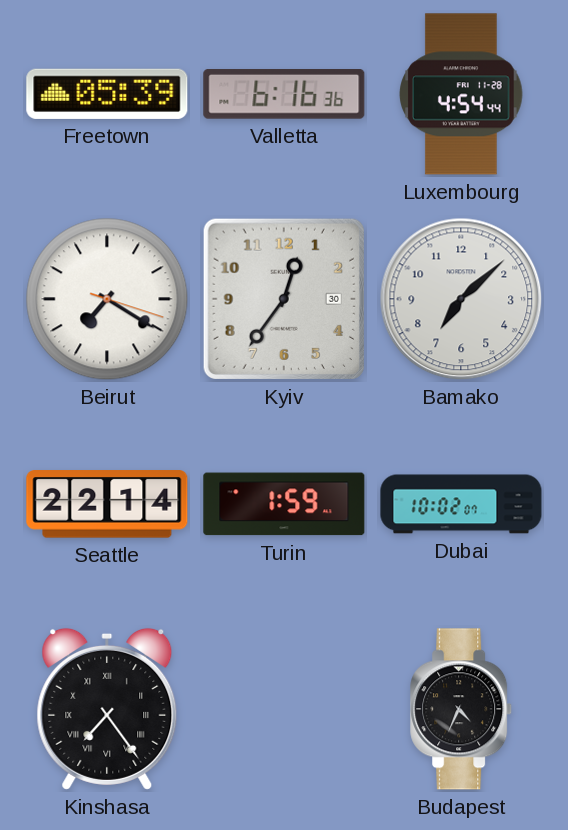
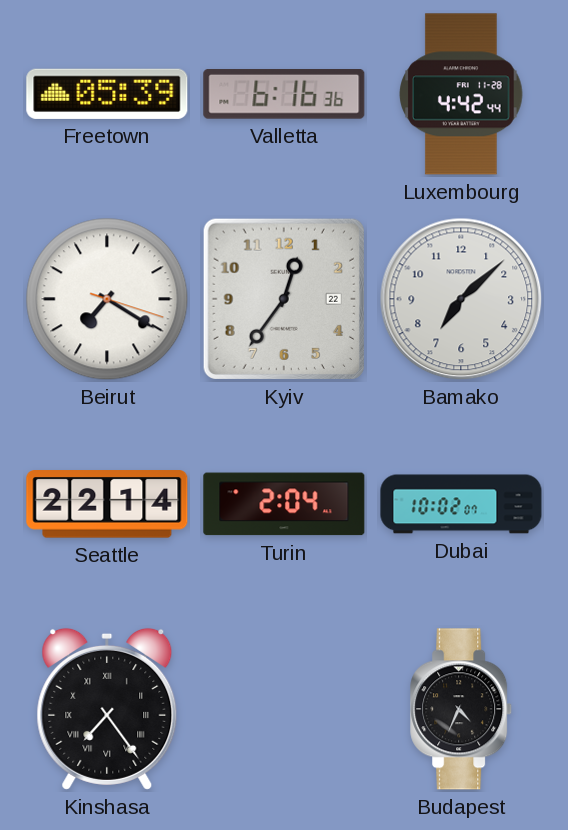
Luxembourg: 4:54 -> 4:42
Kyiv date: 30 -> 22
Turin: 1:59 -> 2:04
